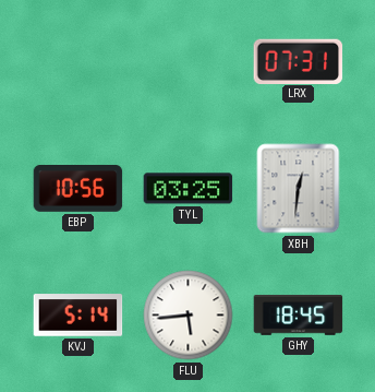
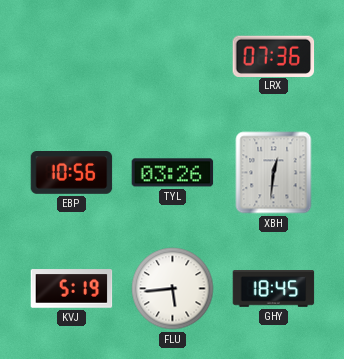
LRX: 07:31 -> 07:36
TYL: 03:25 -> 03:26
KVJ: 5:14 -> 5:19
